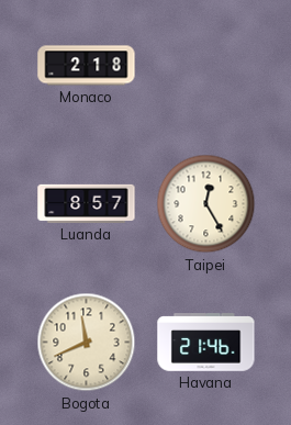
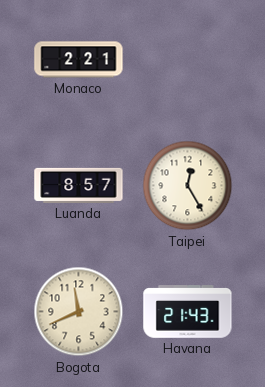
Monaco: 2:18 -> 2:21
Havana: 21:46 -> 21:43
